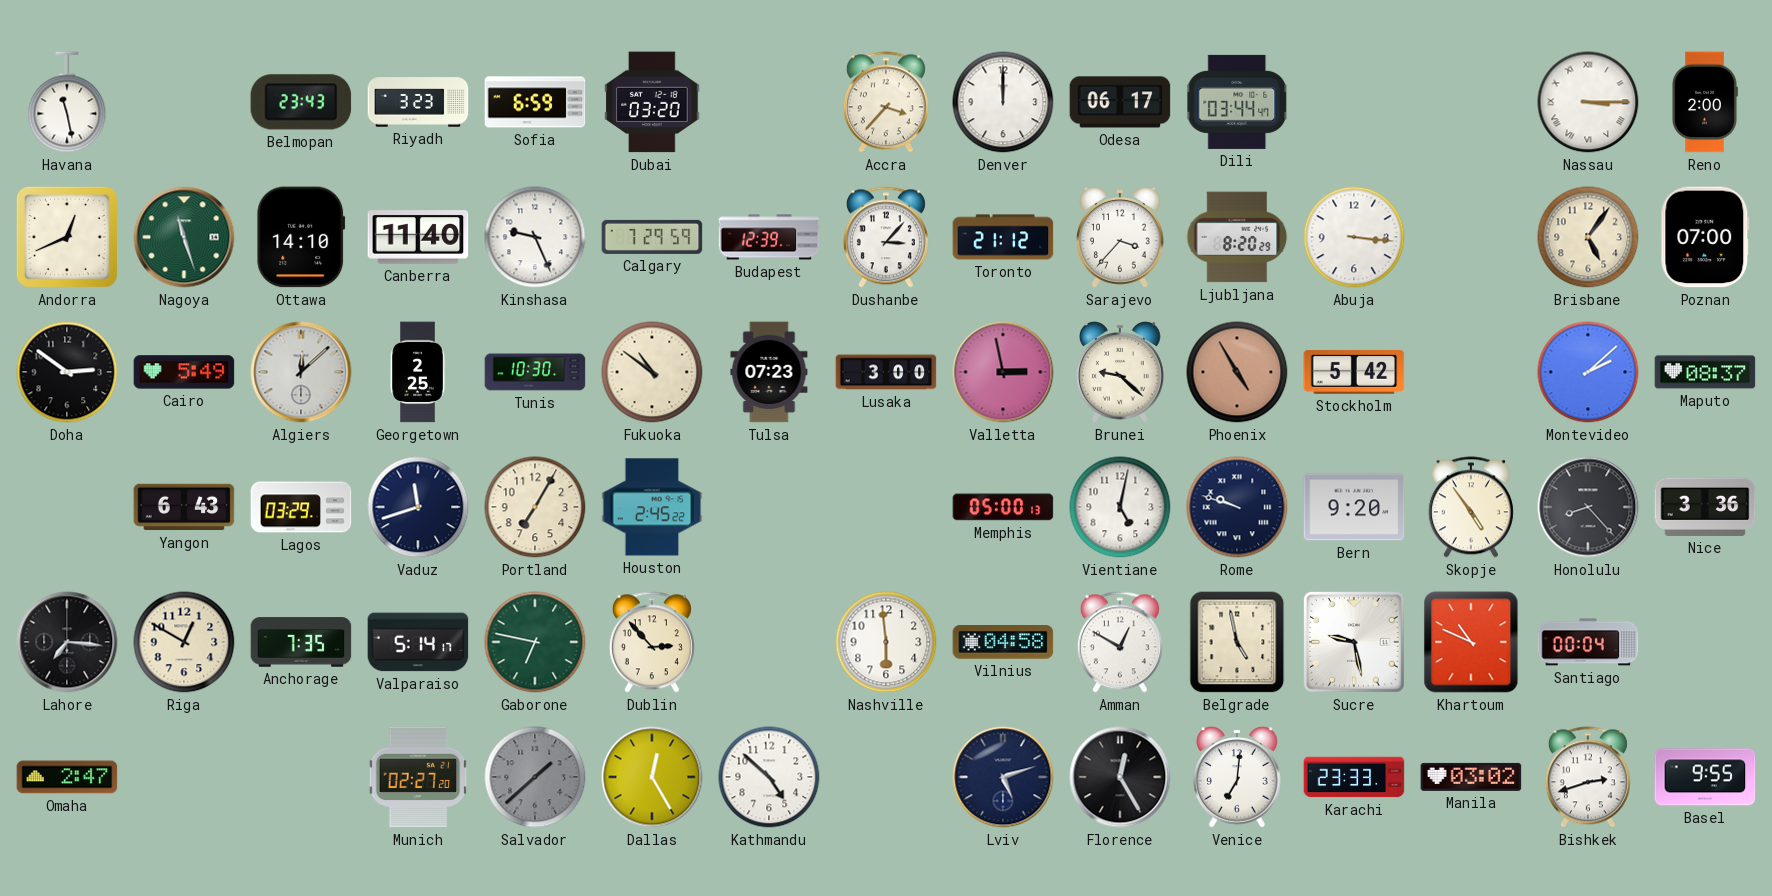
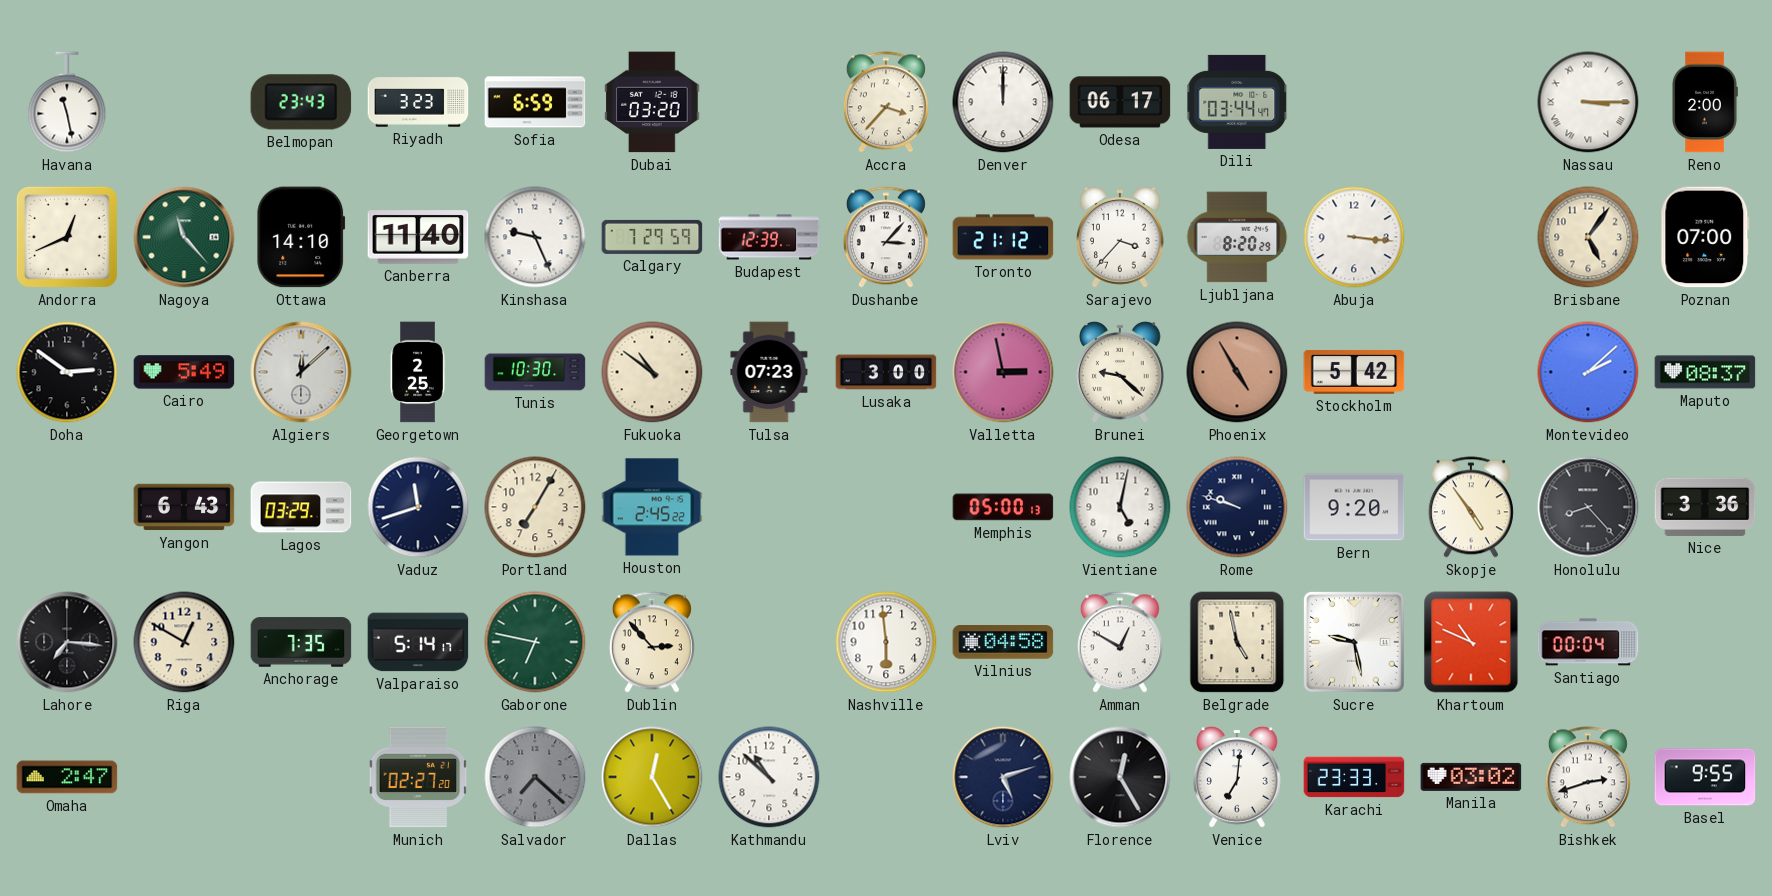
Nagoya: 11:27 -> 11:23
Salvador: 1:38 -> 7:22
Kathmandu: 4:52 -> 10:52
